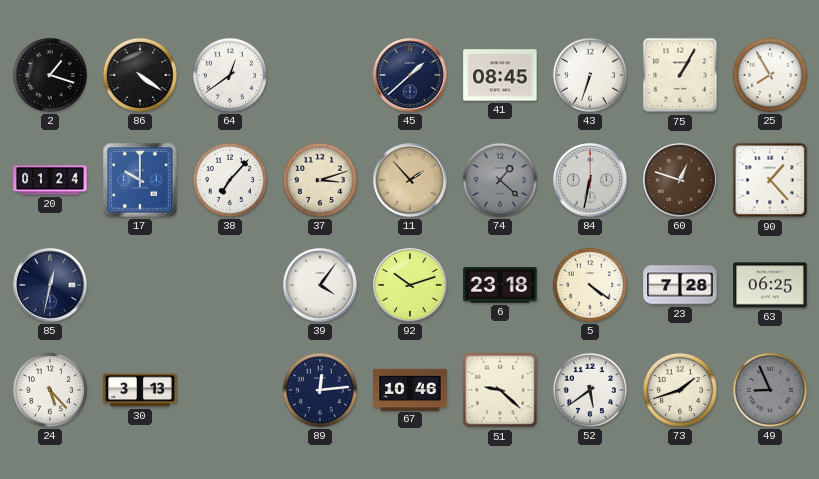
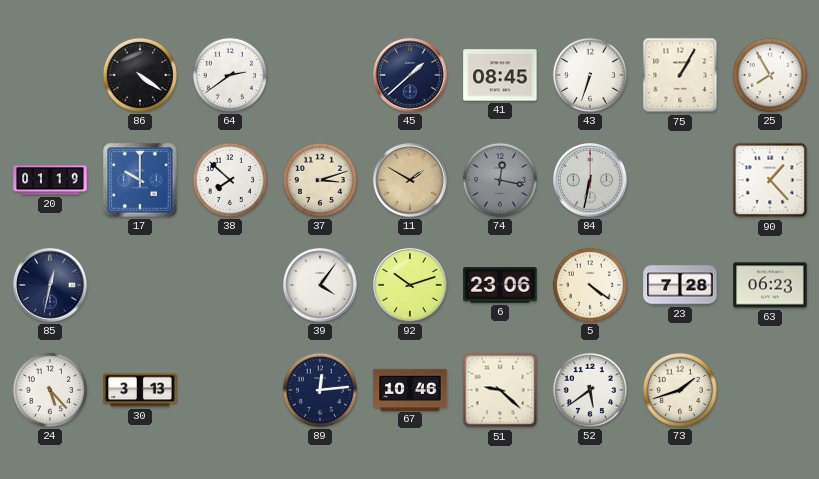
2: 1:18 -> none
64: 12:39 -> 2:39
20: 01:24 -> 01:19
38: 7:07 -> 7:52
11: 1:53 -> 1:50
74: 1:22 -> 12:17
60: 12:48 -> none
6: 23:18 -> 23:06
63: 06:25 -> 06:23
49: 8:56 -> none
